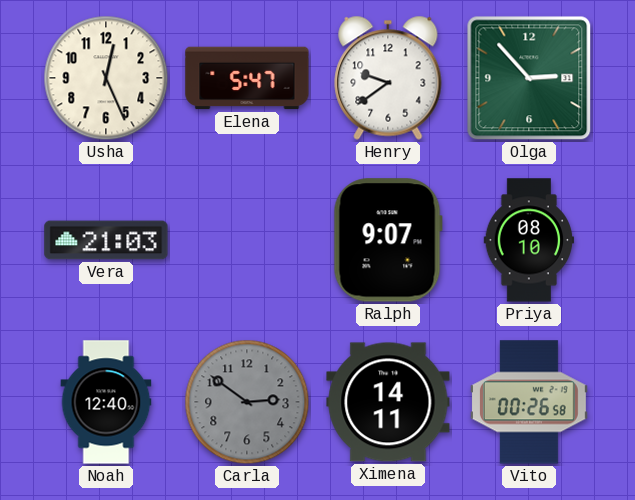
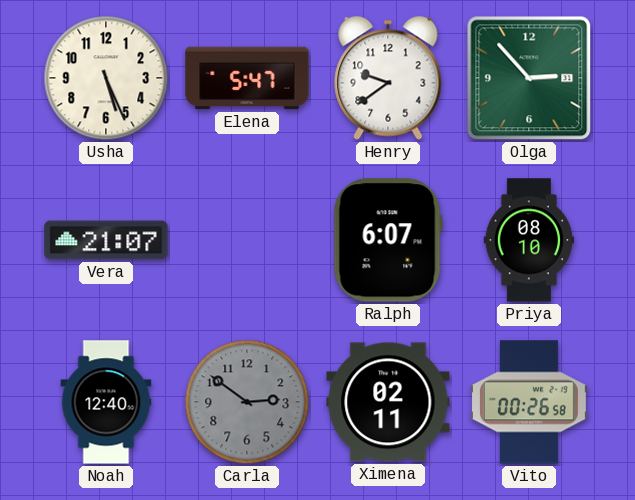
Usha: 12:26 -> 5:26
Vera: 21:03 -> 21:07
Ralph: 9:07 -> 6:07
Ximena: 14:11 -> 02:11
